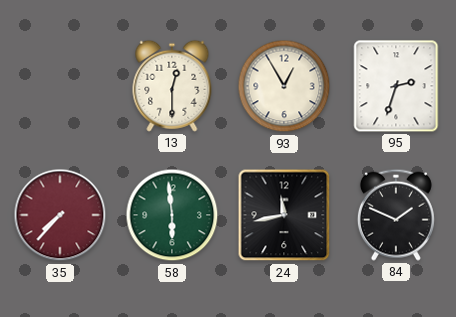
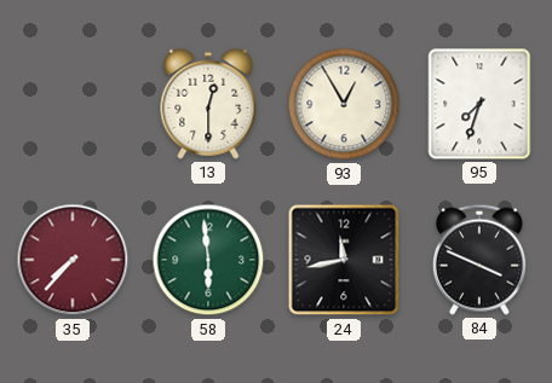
95: 2:33 -> 7:33
84: 1:49 -> 3:49
